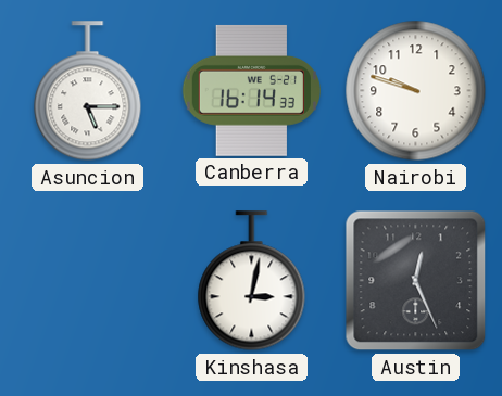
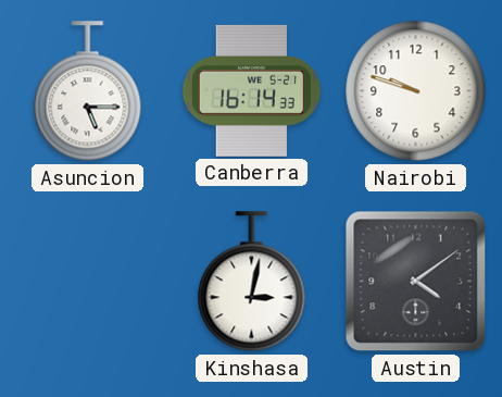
Austin: 12:26 -> 4:09
